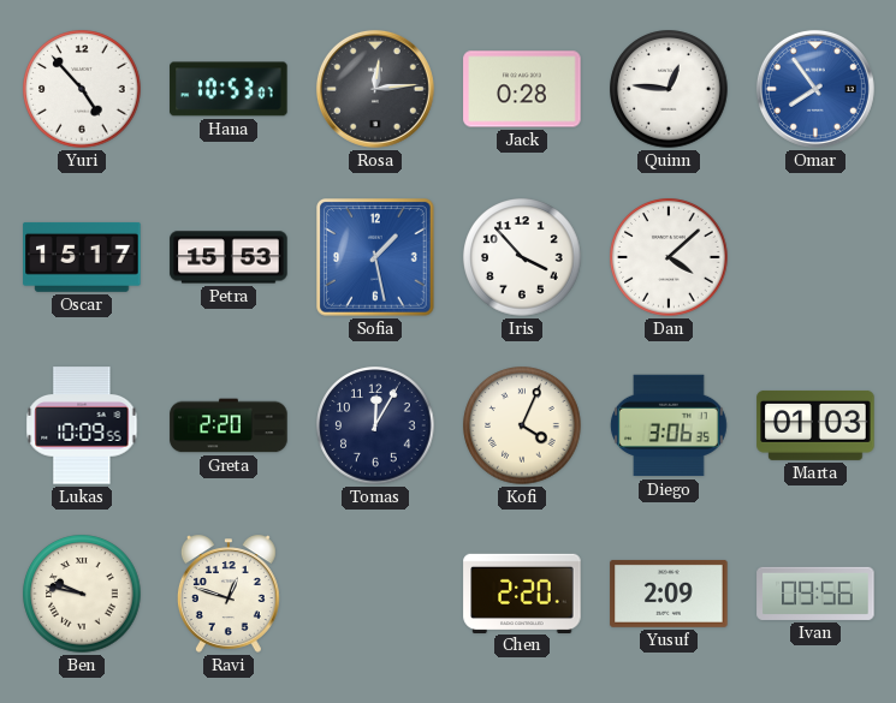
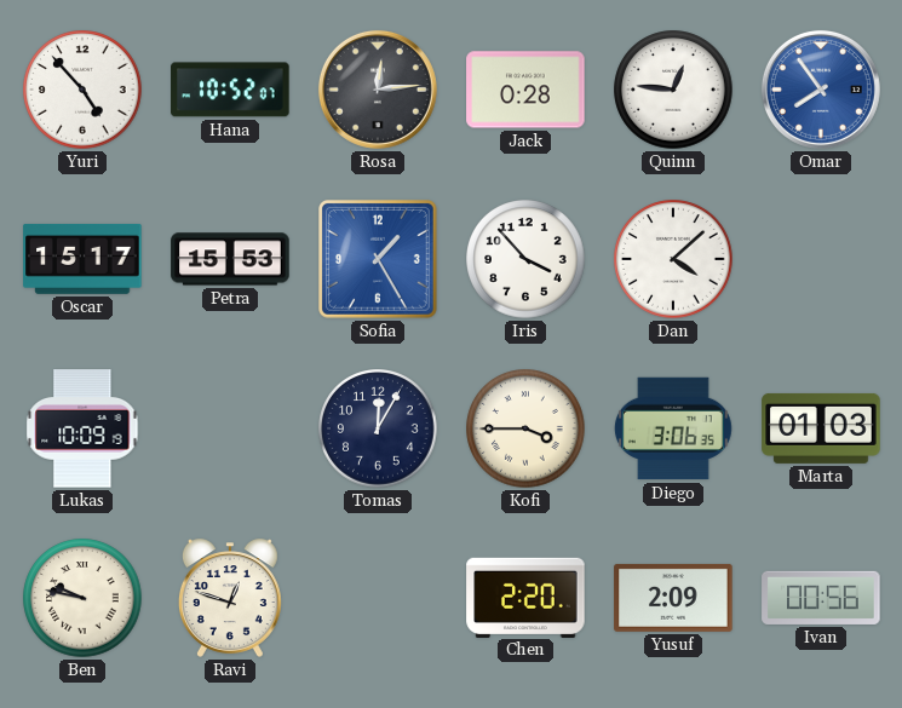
Hana: 10:53 -> 10:52
Sofia: 1:28 -> 1:25
Lukas: 10:09:55 -> 10:09:19
Greta: 2:20 -> none
Kofi: 4:04 -> 3:45
Ivan: 09:56 -> 00:56
